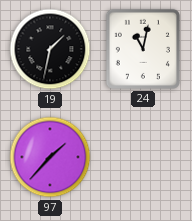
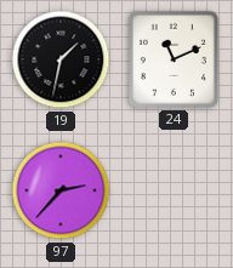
24: 11:02 -> 11:11
97: 1:37 -> 2:37
